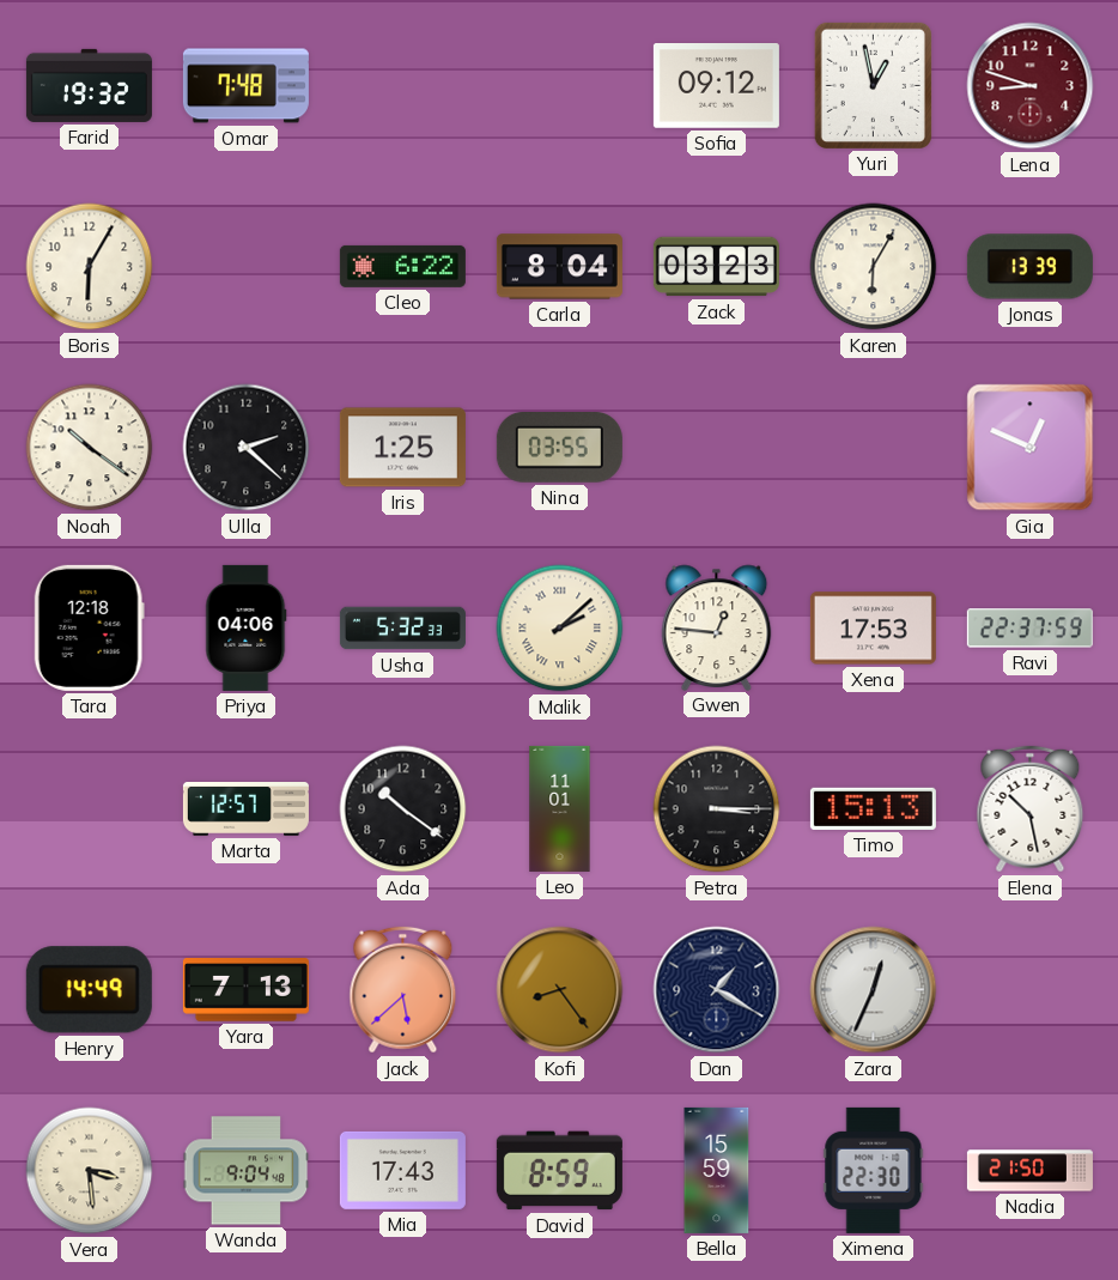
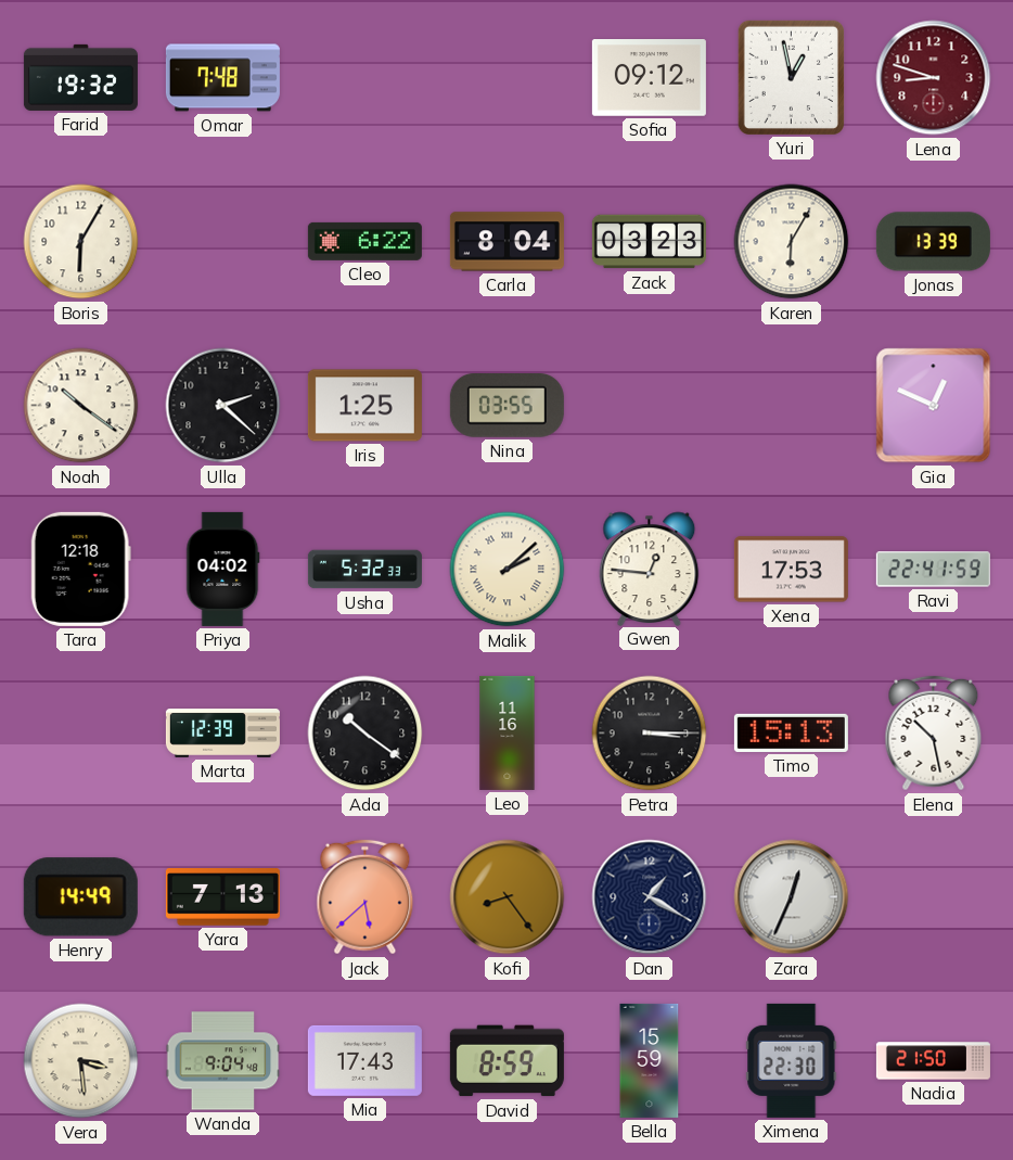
Priya: 04:06 -> 04:02
Ravi: 22:37 -> 22:41
Marta: 12:57 -> 12:39
Leo: 11:01 -> 11:16
